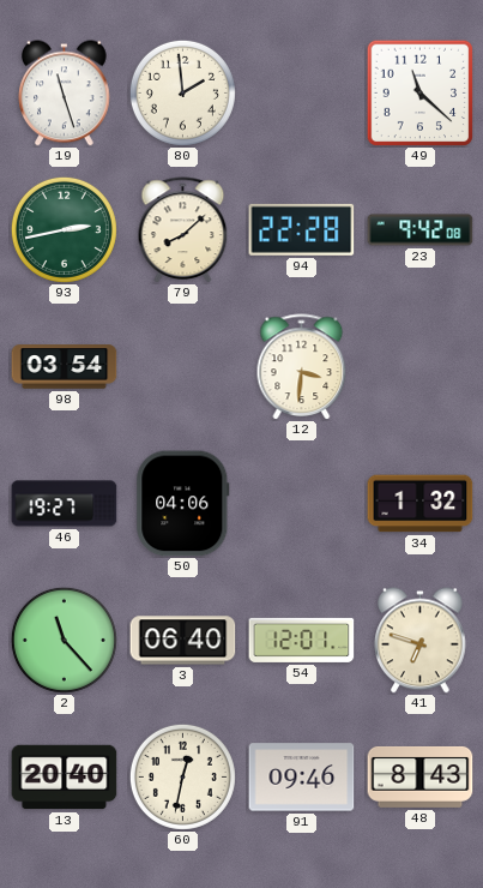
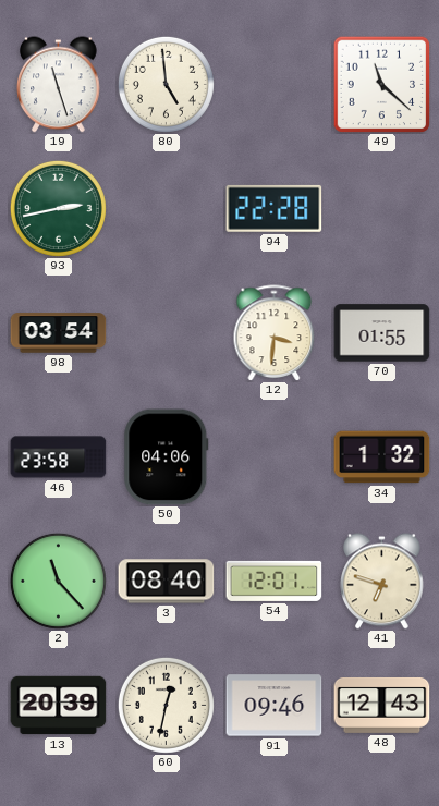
80: 1:59 -> 4:59
79: 8:08 -> none
23: 9:42 -> none
70: none -> 01:55
46: 19:27 -> 23:58
3: 06:40 -> 08:40
13: 20:40 -> 20:39
48: 8:43 -> 12:43
